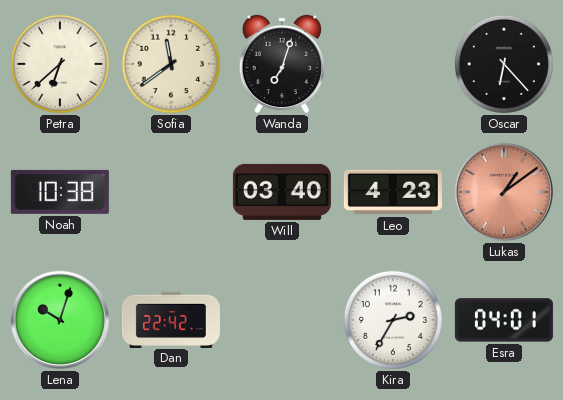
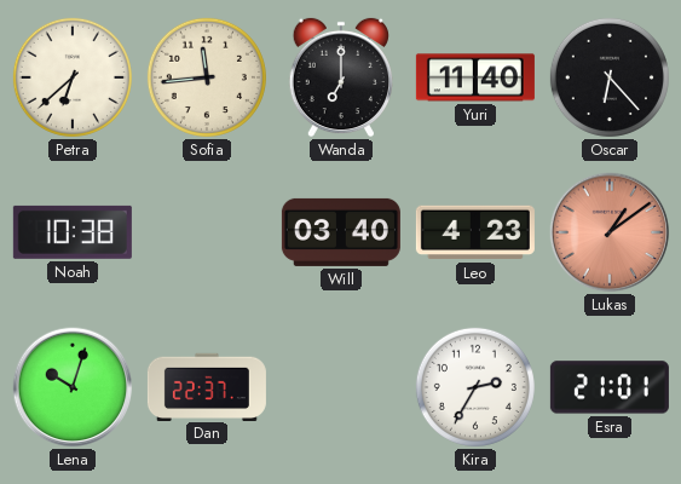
Sofia: 11:39 -> 11:44
Wanda: 7:03 -> 7:00
Yuri: none -> 11:40
Dan: 22:42 -> 22:37
Esra: 04:01 -> 21:01
